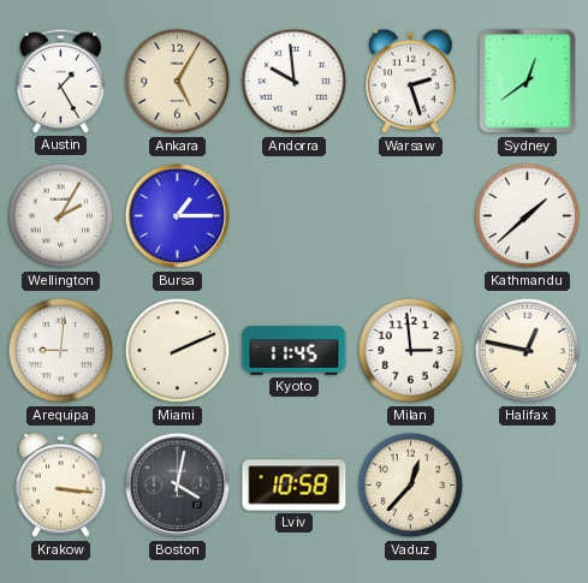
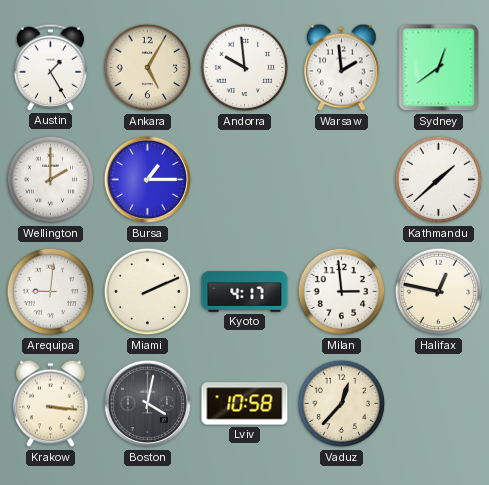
Warsaw: 2:27 -> 1:59
Wellington: 2:05 -> 2:00
Kyoto: 11:45 -> 4:17
